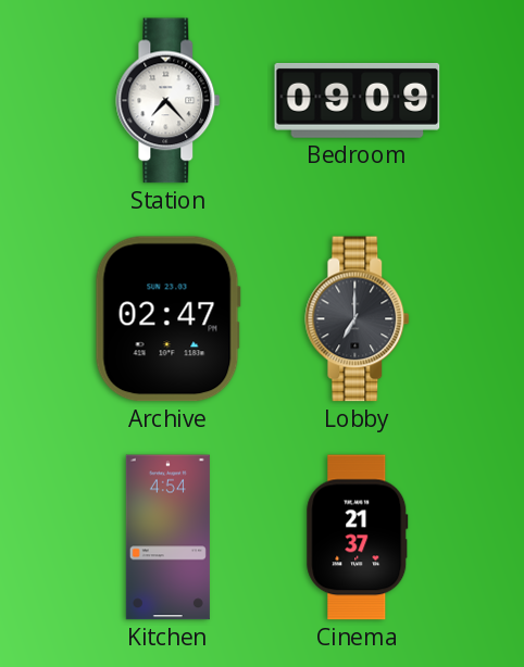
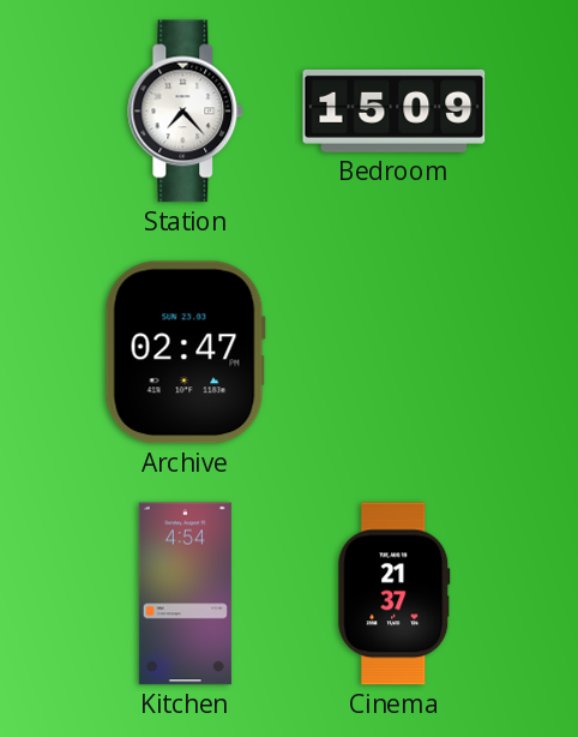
Bedroom: 09:09 -> 15:09
Lobby: 7:00 -> none
